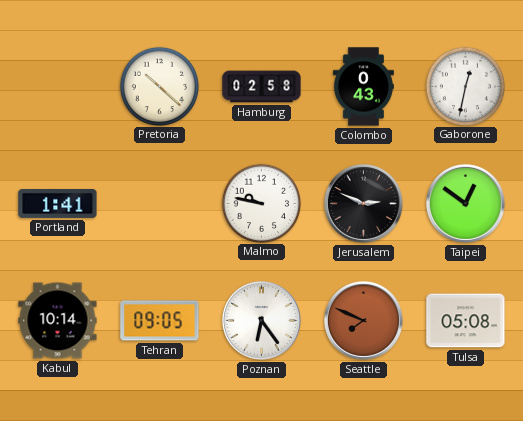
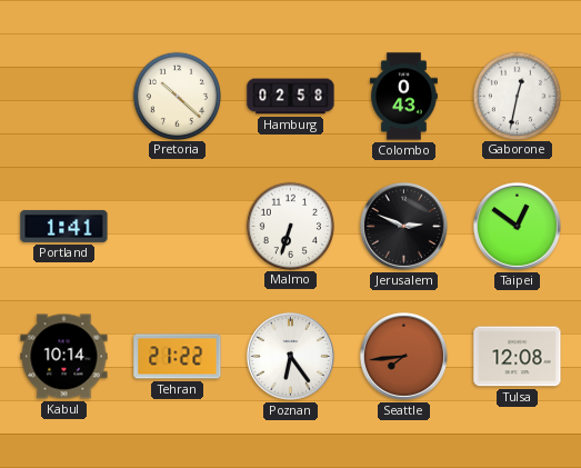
Malmo: 9:47 -> 6:33
Tehran: 09:05 -> 21:22
Seattle: 7:49 -> 7:44
Tulsa: 05:08 -> 12:08
